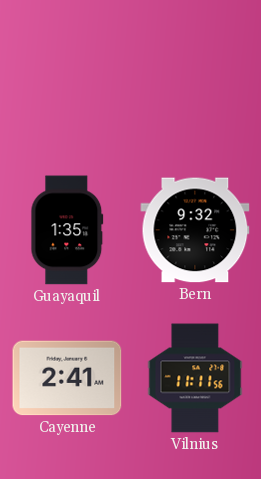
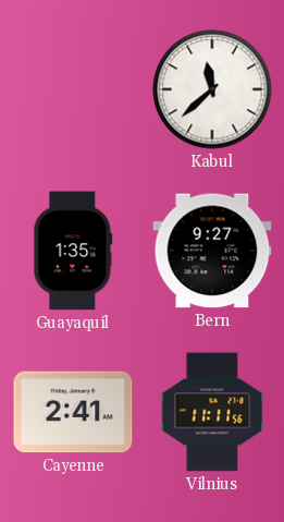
Kabul: none -> 11:38
Bern: 9:32 -> 9:27
